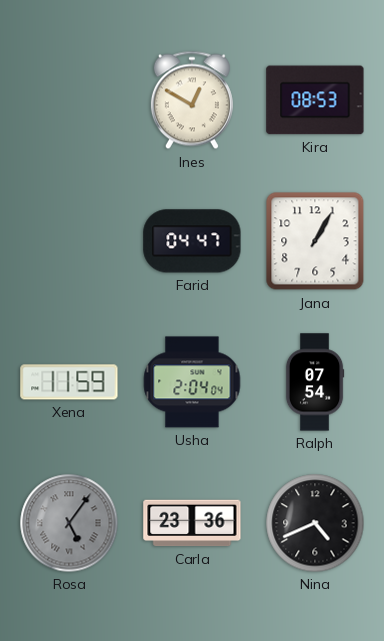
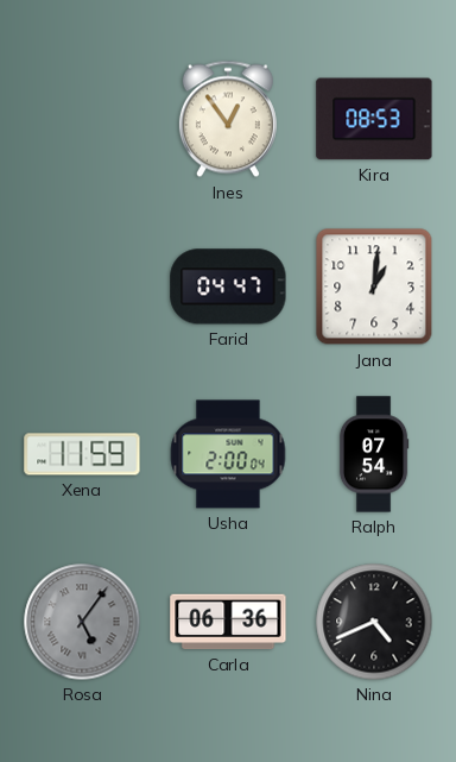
Ines: 12:50 -> 12:54
Jana: 1:05 -> 1:01
Usha: 2:04 -> 2:00
Carla: 23:36 -> 06:36
